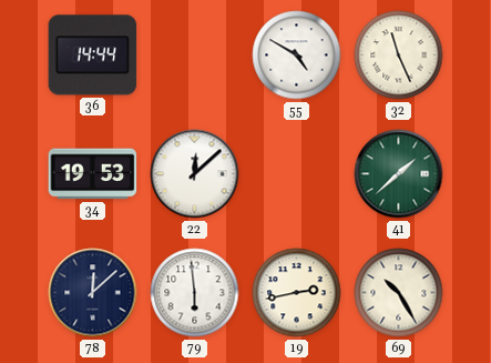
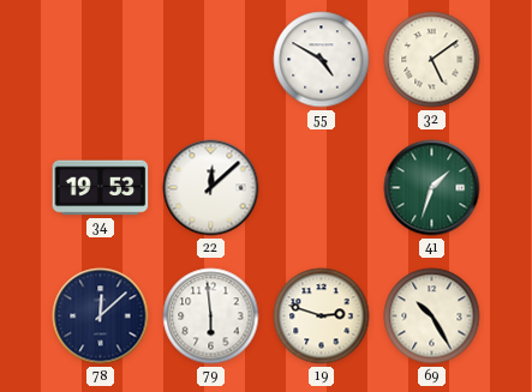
36: 14:44 -> none
32: 11:26 -> 5:09
41: 1:38 -> 1:33
19: 2:43 -> 2:48
